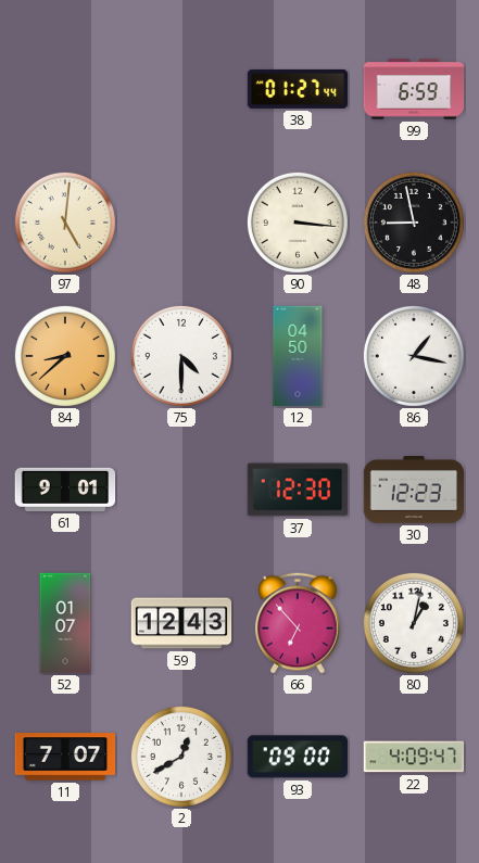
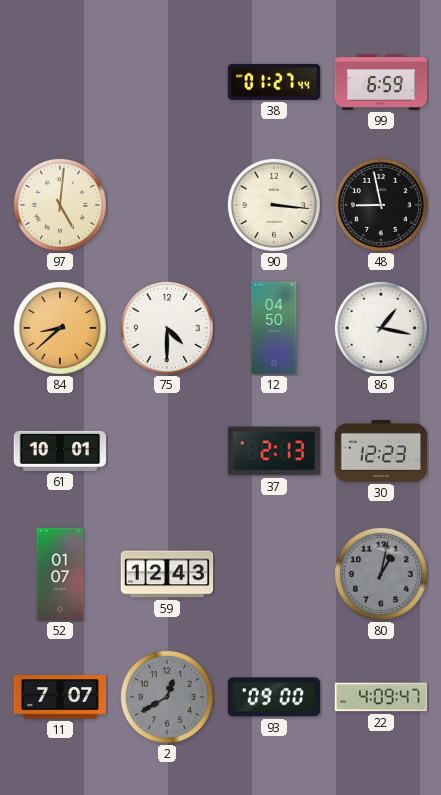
61: 9:01 -> 10:01
37: 12:30 -> 2:13
66: 6:53 -> none
80 dial: white -> grey
2 dial: white -> grey
